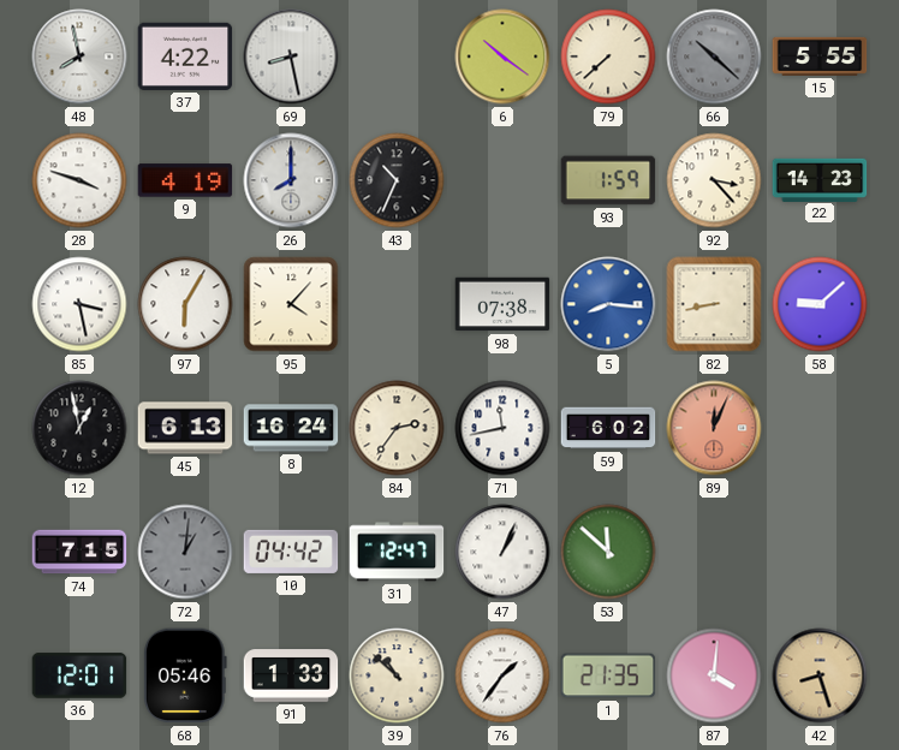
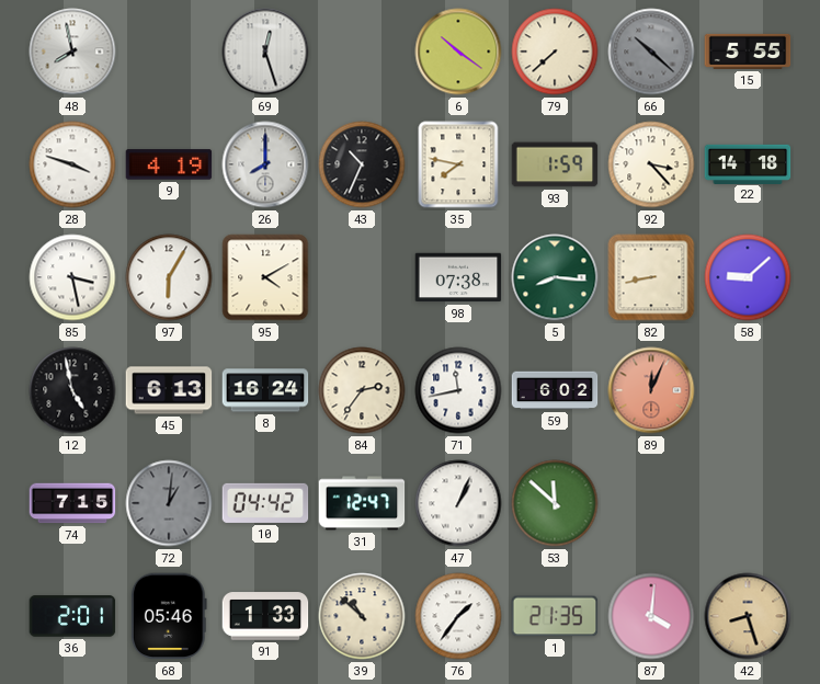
37: 4:22 -> none
69: 8:28 -> 12:27
35: none -> 7:47
22: 14:23 -> 14:18
95: 4:07 -> 4:10
5 dial: blue -> green
12: 12:58 -> 4:58
36: 12:01 -> 2:01
